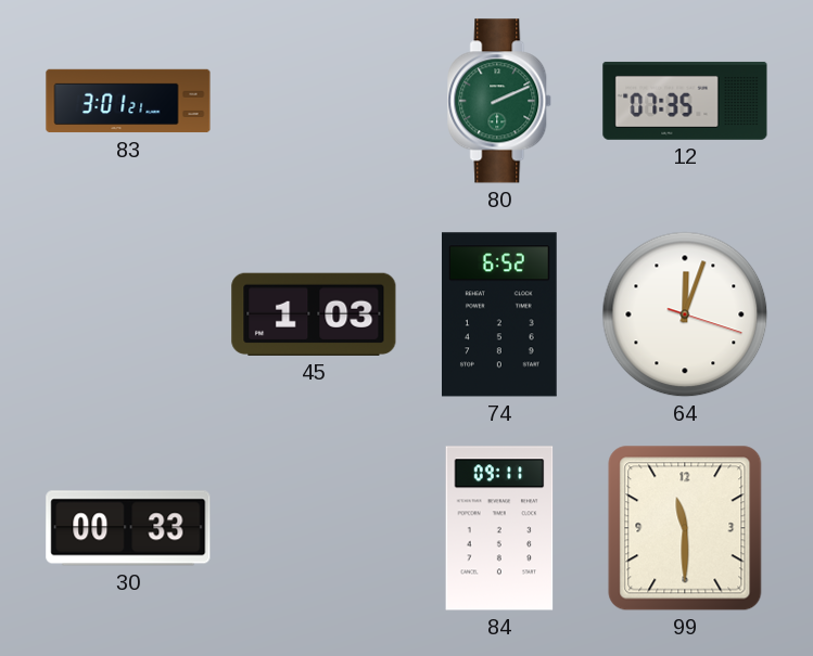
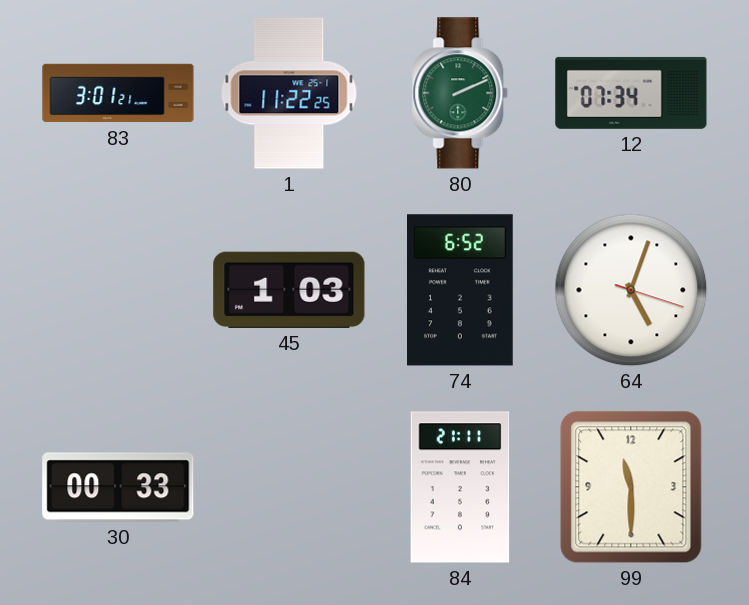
1: none -> 11:22
12: 07:35 -> 07:34
64: 12:03 -> 5:03
84: 09:11 -> 21:11
